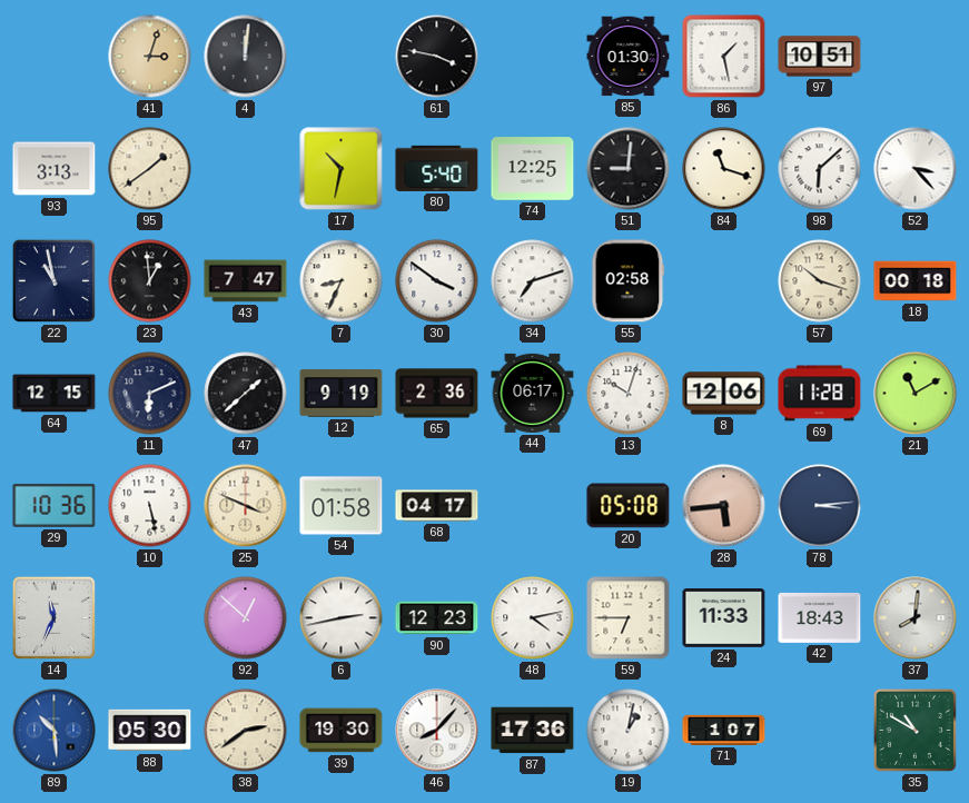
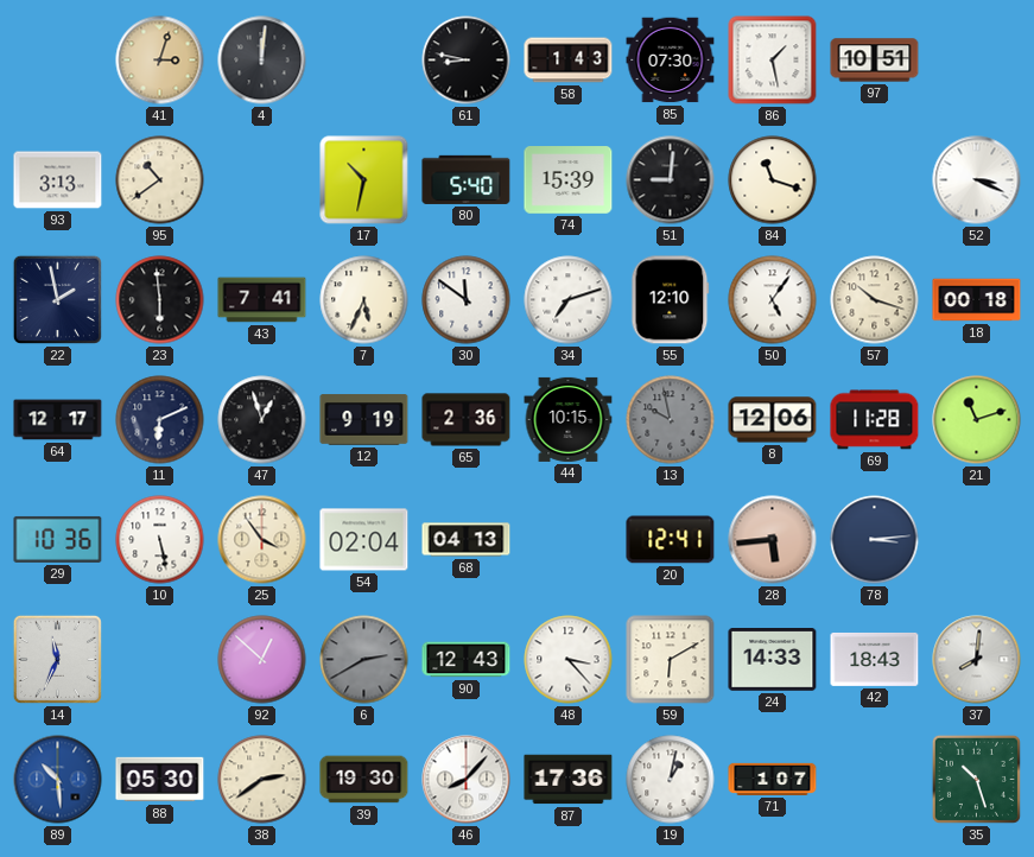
61: 3:47 -> 8:47
58: none -> 1:43
85: 01:30 -> 07:30
95: 1:39 -> 10:39
74: 12:25 -> 15:39
98: 6:08 -> none
52: 3:23 -> 3:19
22: 10:58 -> 1:58
23: 12:59 -> 5:59
43: 7:47 -> 7:41
7: 8:34 -> 5:34
30: 3:51 -> 11:51
55: 02:58 -> 12:10
50: none -> 5:06
64: 12:15 -> 12:17
47: 1:38 -> 12:57
44: 06:17 -> 10:15
13: 10:03 -> 9:58
13 dial: white -> grey
21: 11:10 -> 11:12
25: 3:49 -> 3:54
54: 01:58 -> 02:04
68: 04:17 -> 04:13
20: 05:08 -> 12:41
6: 2:43 -> 2:40
6 dial: white -> grey
90: 12:23 -> 12:43
48: 4:13 -> 3:23
59: 6:45 -> 6:10
24: 11:33 -> 14:33
35: 10:50 -> 10:27
